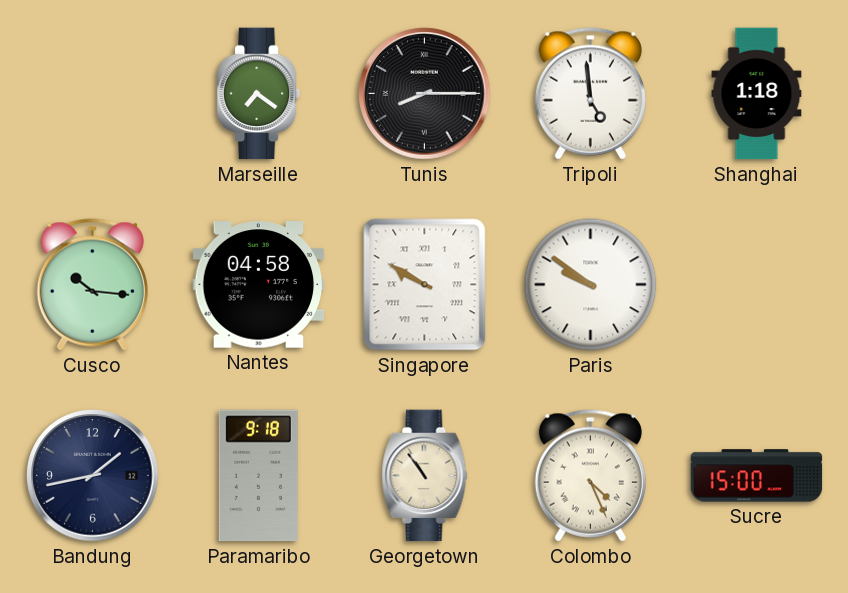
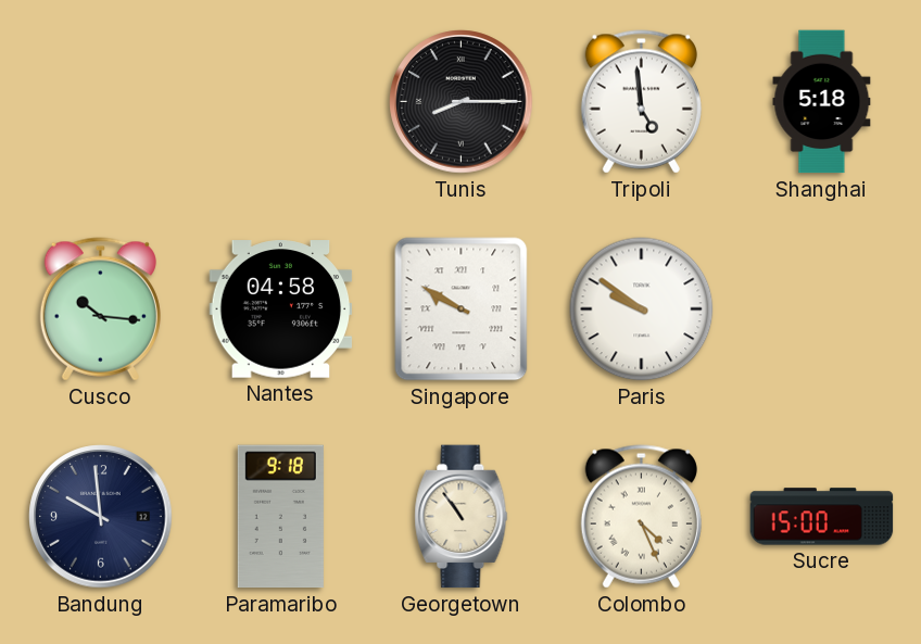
Marseille: 7:21 -> none
Shanghai: 1:18 -> 5:18
Bandung: 1:43 -> 9:59
